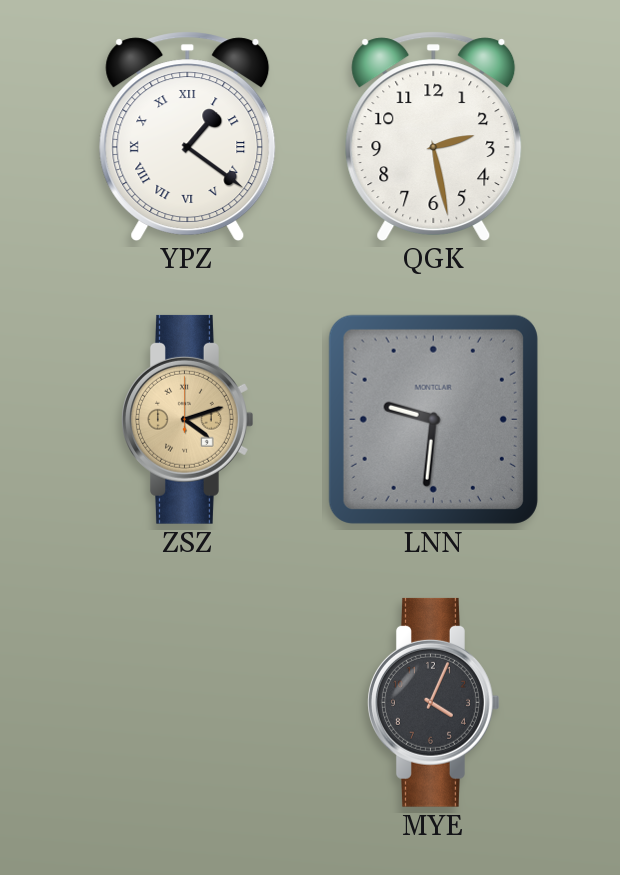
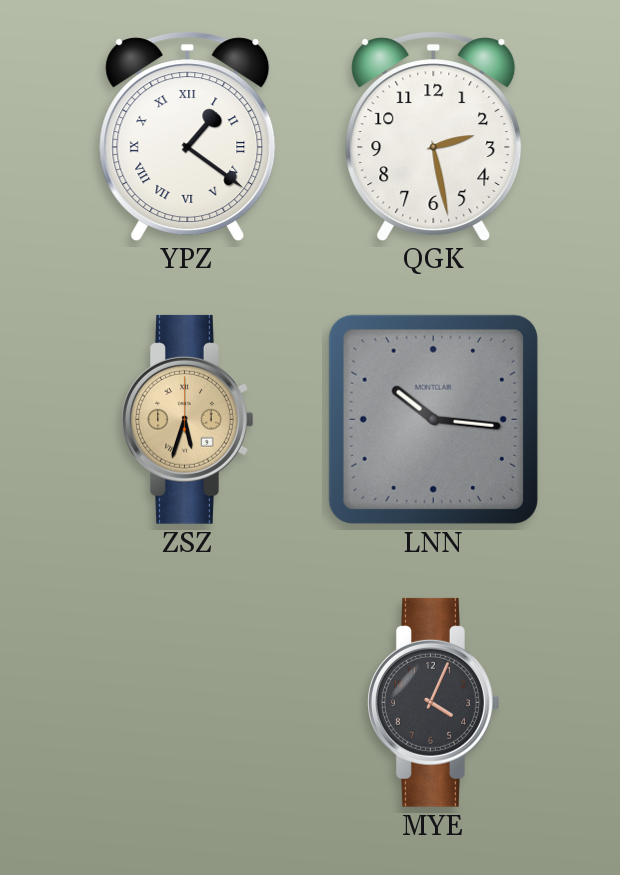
ZSZ: 4:12 -> 5:33
LNN: 9:31 -> 10:16
